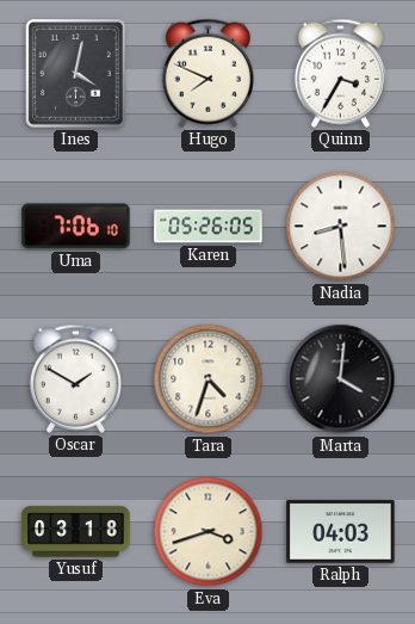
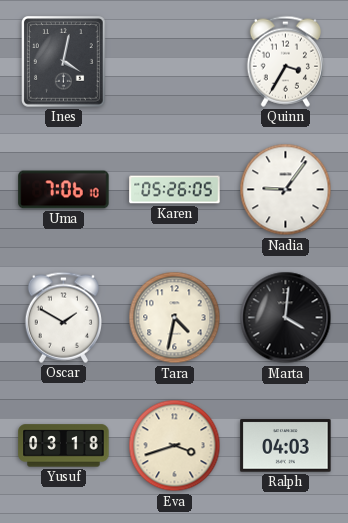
Hugo: 7:49 -> none
Nadia: 8:29 -> 9:06
Tara: 4:33 -> 4:32
